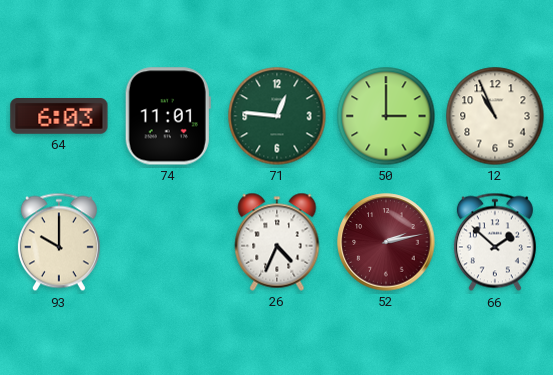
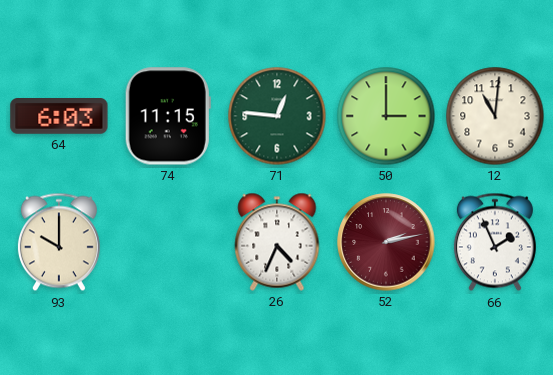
74: 11:01 -> 11:15
12: 10:56 -> 11:01
66: 1:52 -> 1:56
